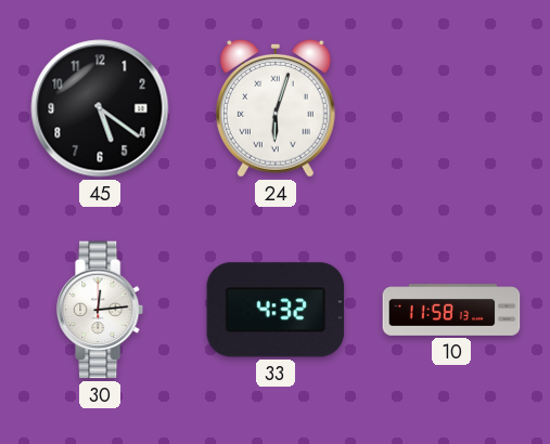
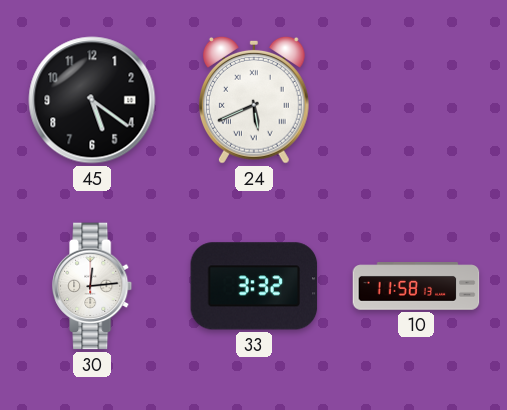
24: 6:03 -> 5:41
33: 4:32 -> 3:32
